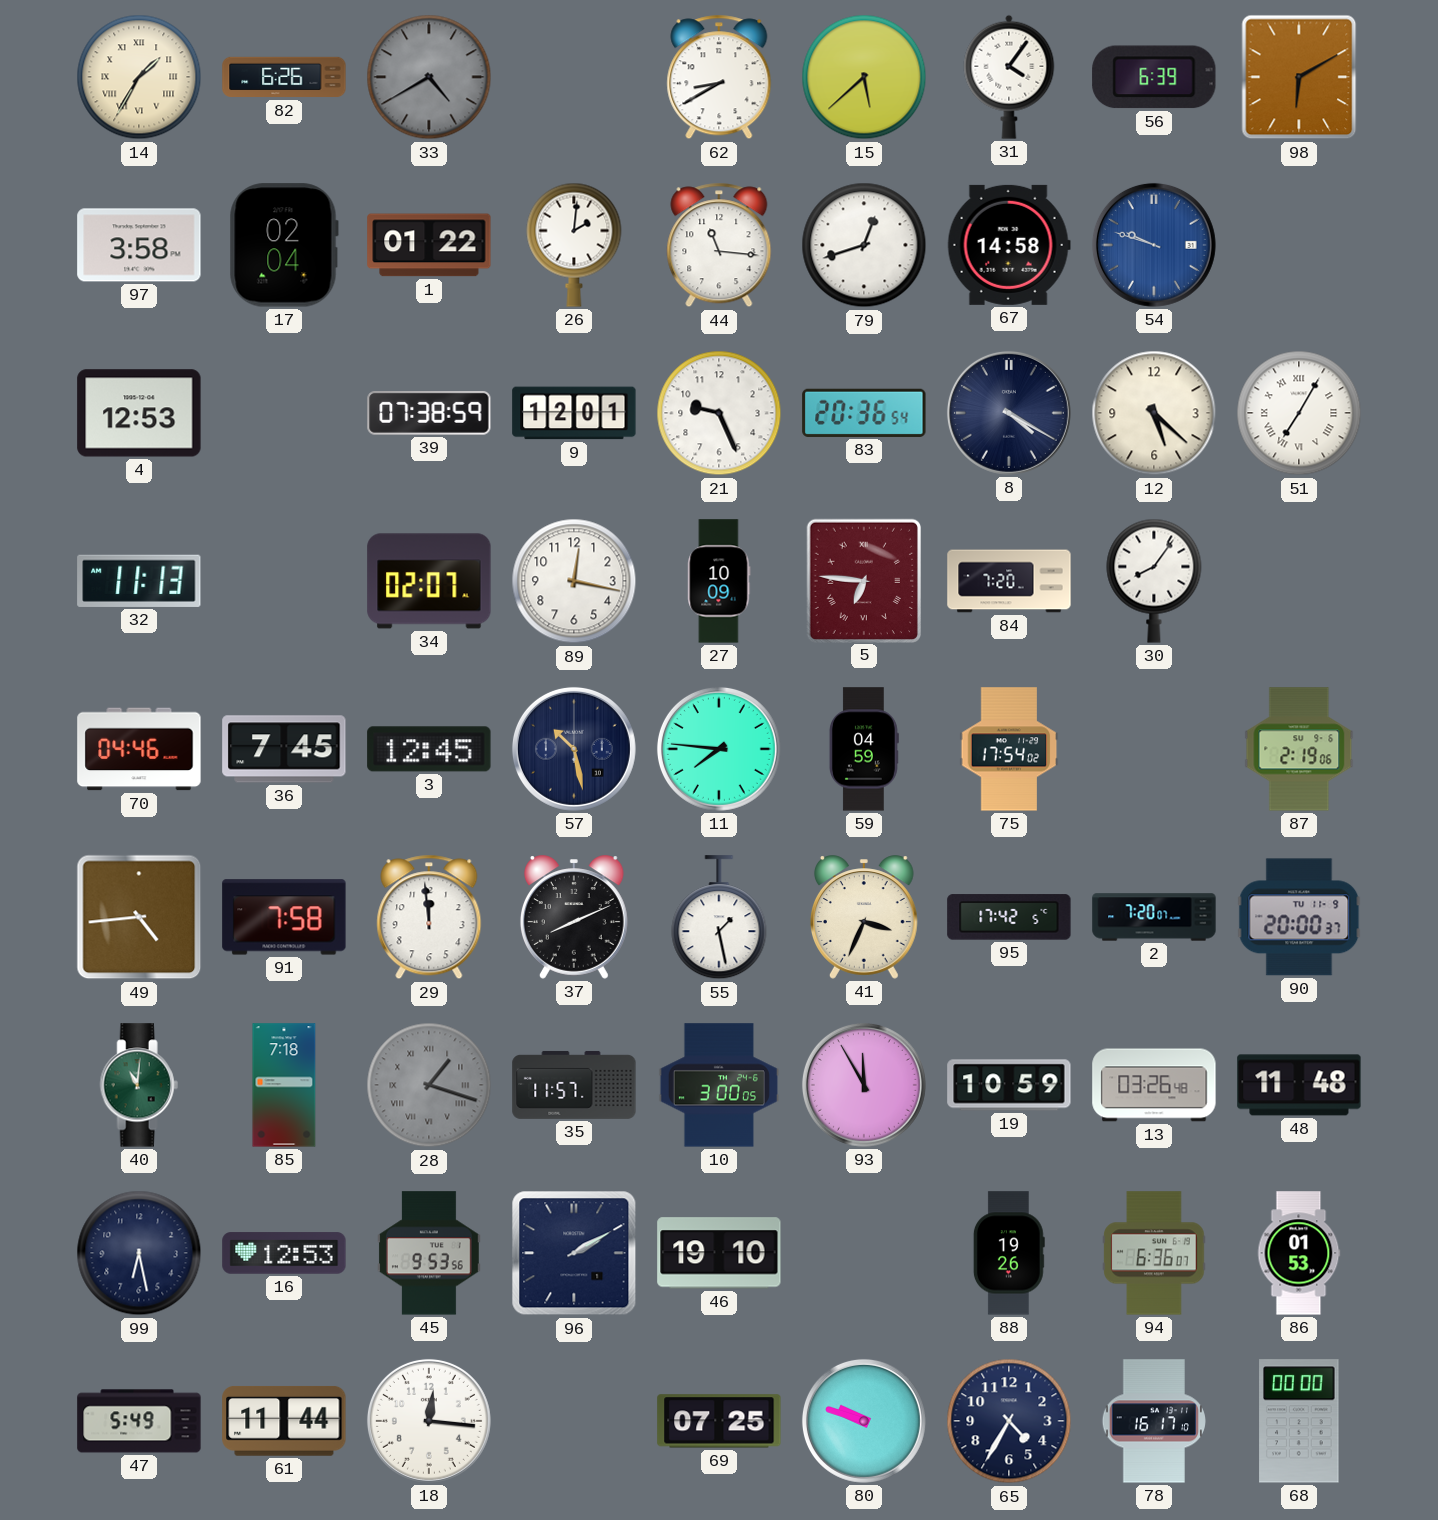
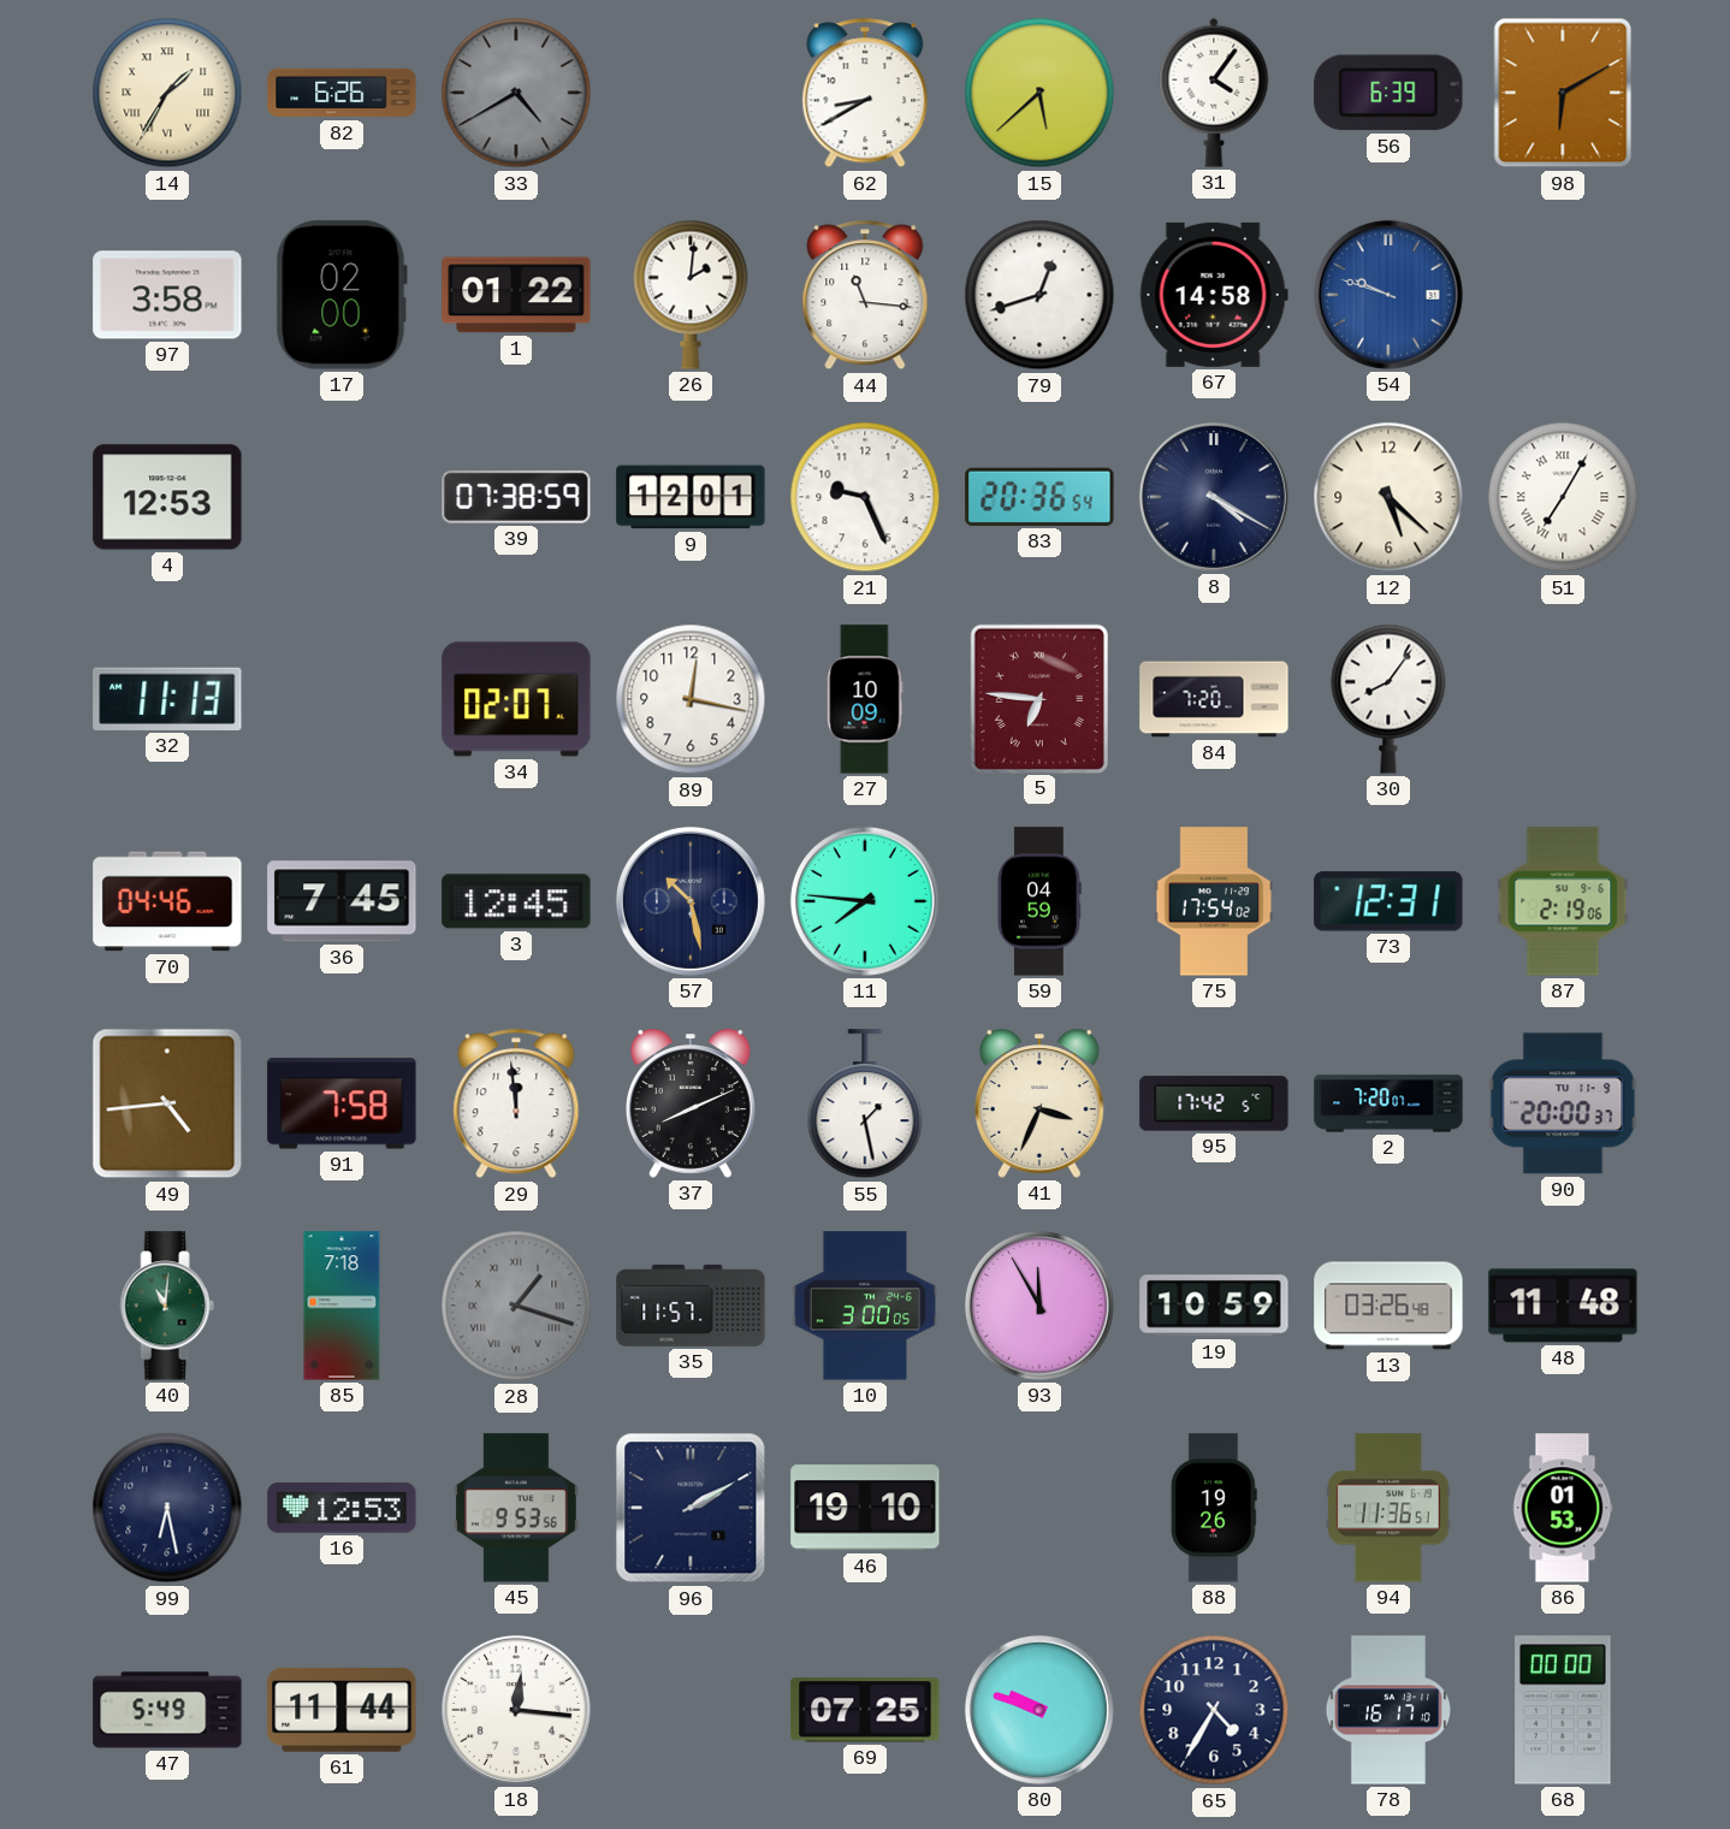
17: 02:04 -> 02:00
73: none -> 12:31
94: 6:36 -> 11:36
